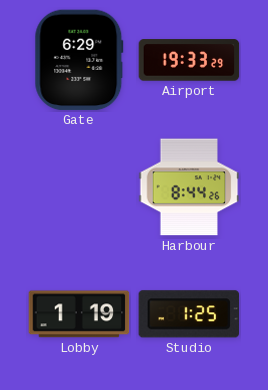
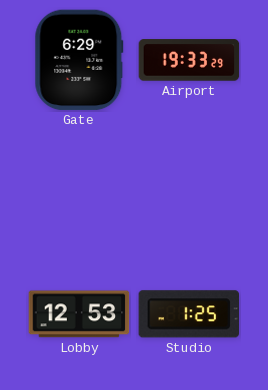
Harbour: 8:44 -> none
Lobby: 1:19 -> 12:53
